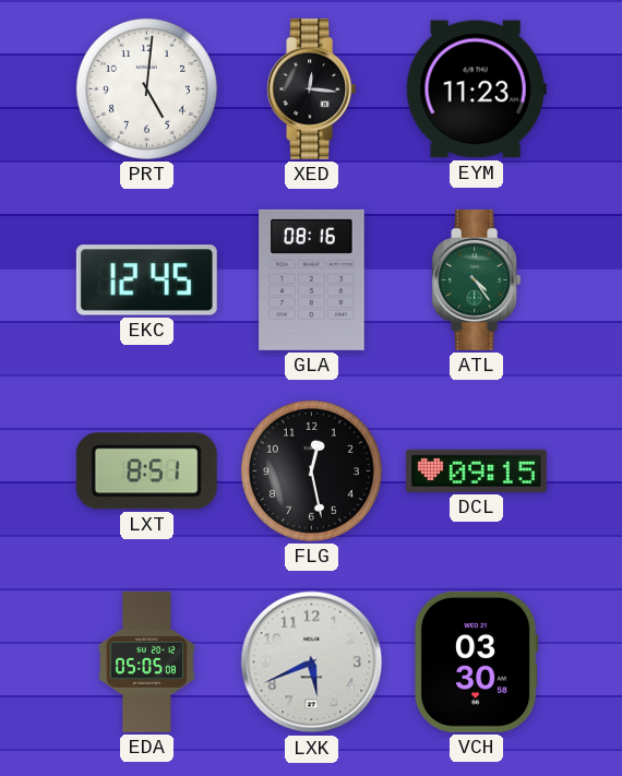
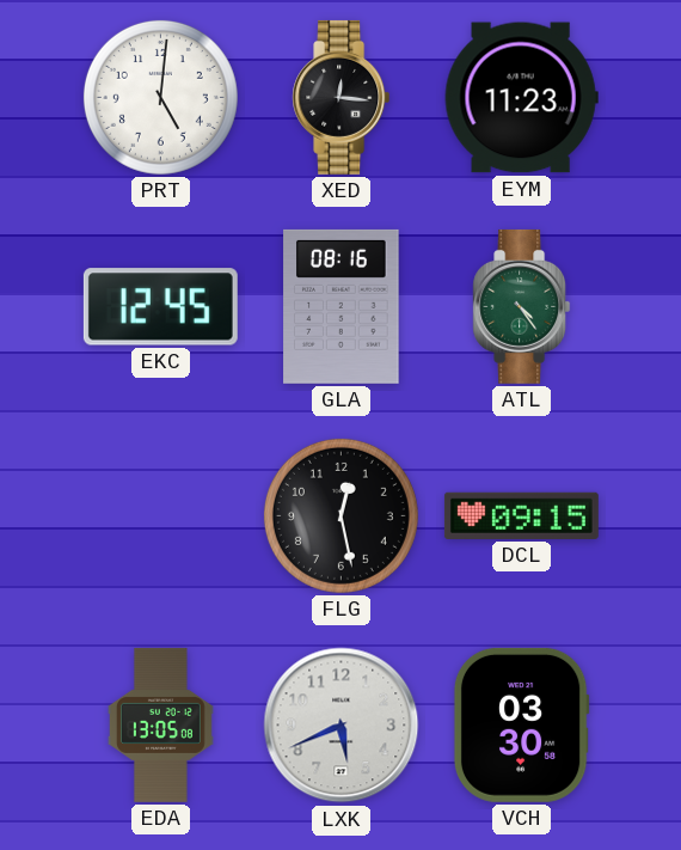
LXT: 8:51 -> none
EDA: 05:05 -> 13:05
